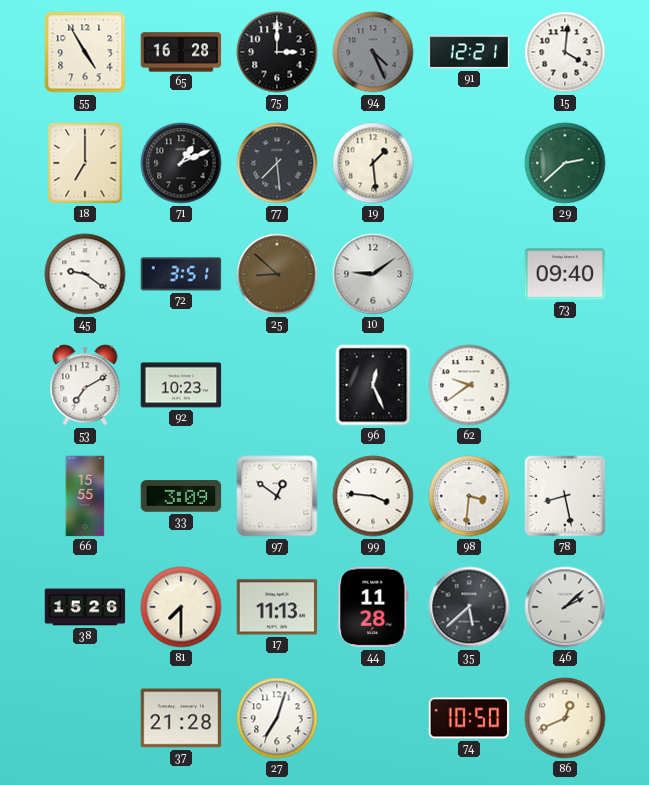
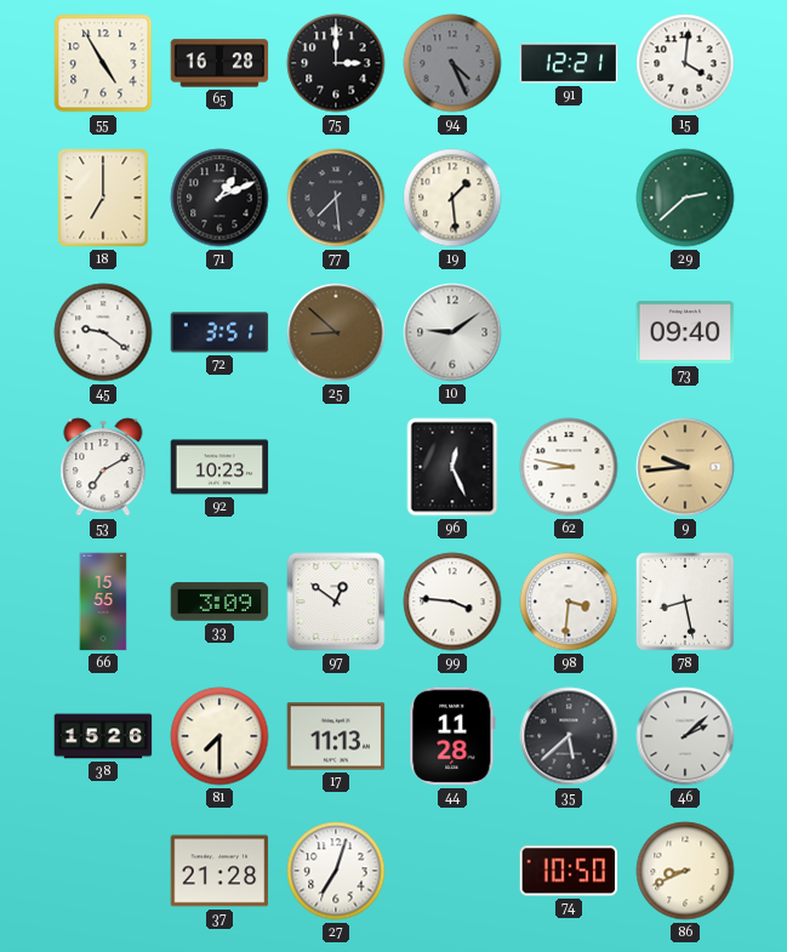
62: 9:39 -> 8:47
9: none -> 9:44
86: 12:41 -> 8:41
